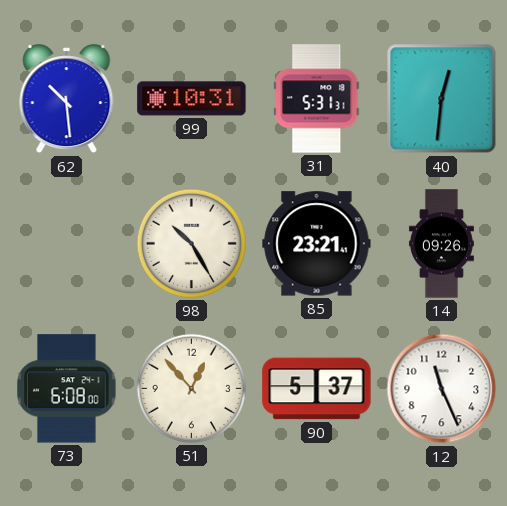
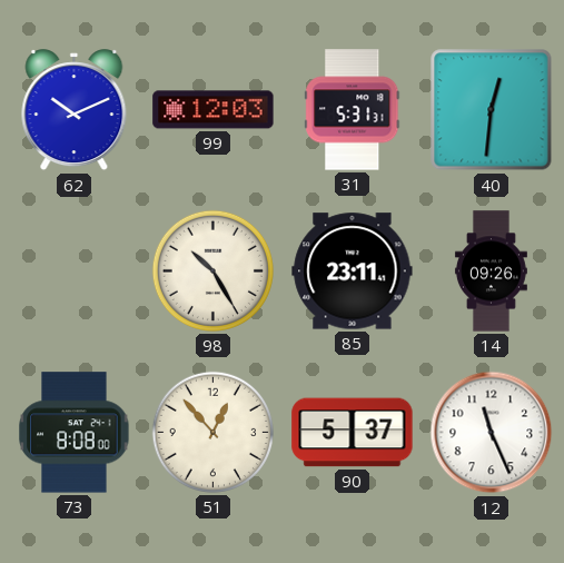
62: 10:29 -> 10:11
99: 10:31 -> 12:03
85: 23:21 -> 23:11
73: 6:08 -> 8:08
